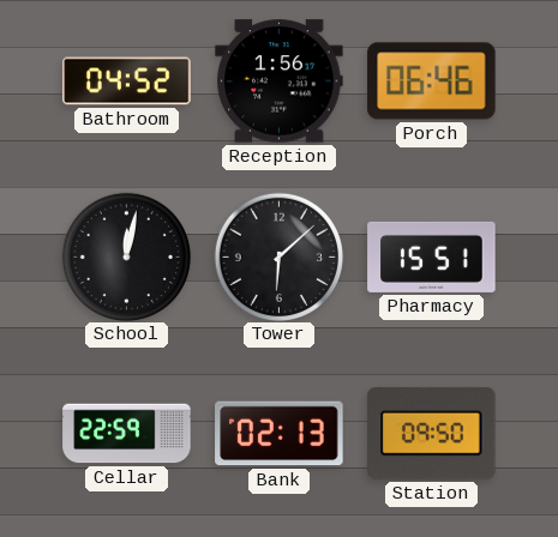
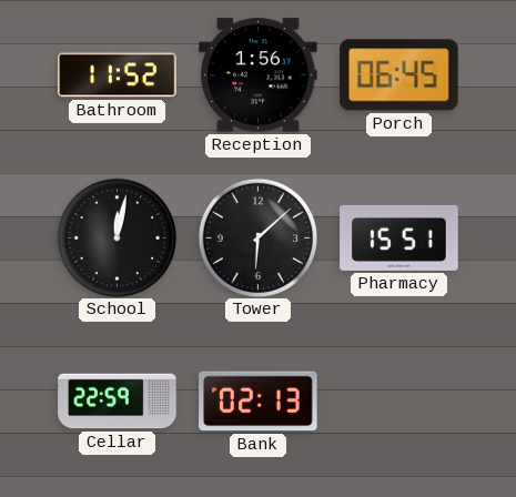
Bathroom: 04:52 -> 11:52
Porch: 06:46 -> 06:45
Station: 09:50 -> none
